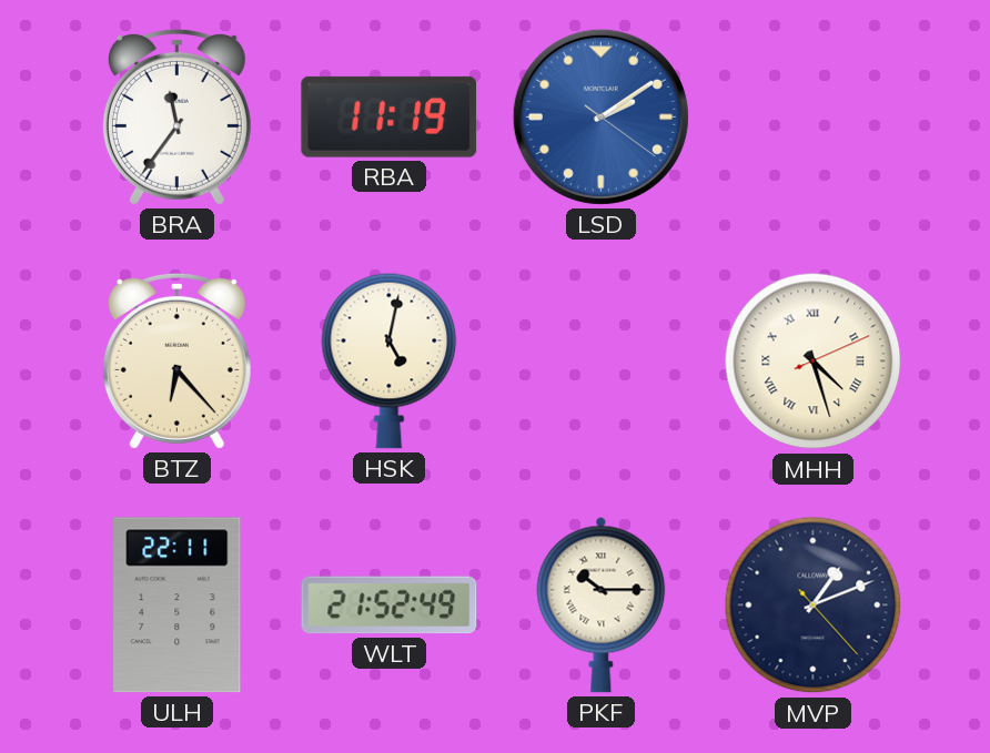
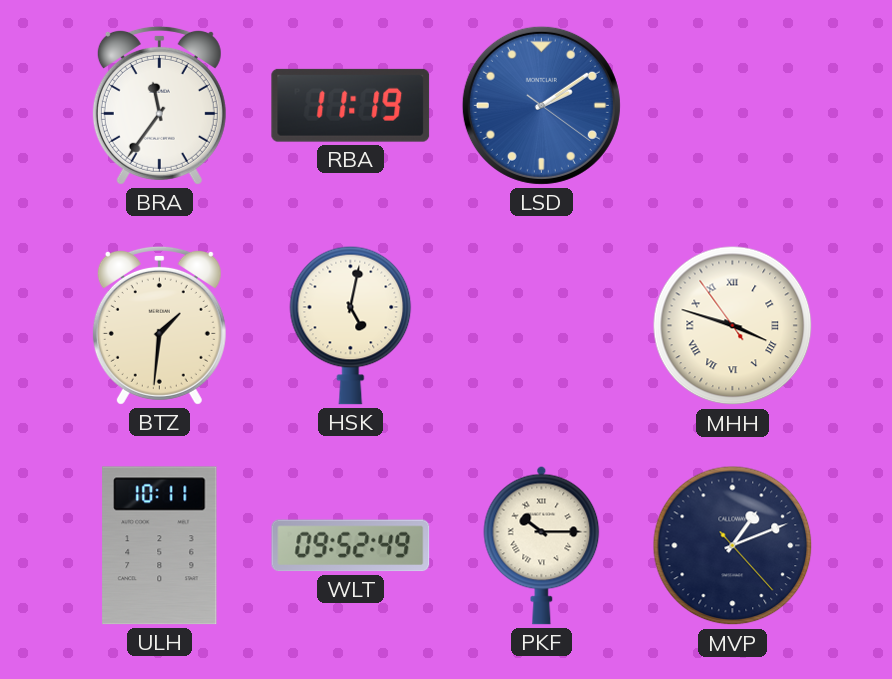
BTZ: 6:23 -> 1:31
MHH: 4:27 -> 3:47
ULH: 22:11 -> 10:11
WLT: 21:52 -> 09:52
